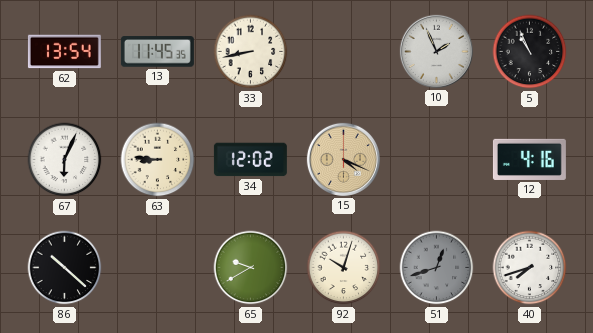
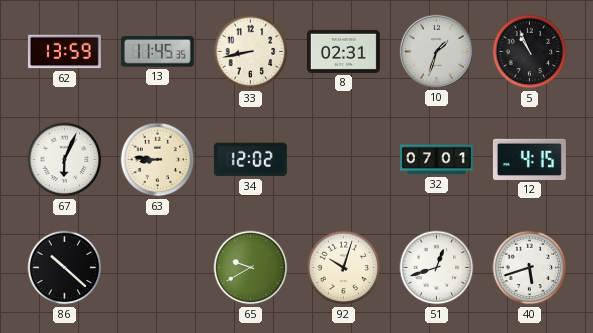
62: 13:54 -> 13:59
8: none -> 02:31
10: 1:56 -> 1:33
15: 4:19 -> none
32: none -> 07:01
12: 4:16 -> 4:15
51 dial: grey -> white
40: 7:42 -> 5:42
